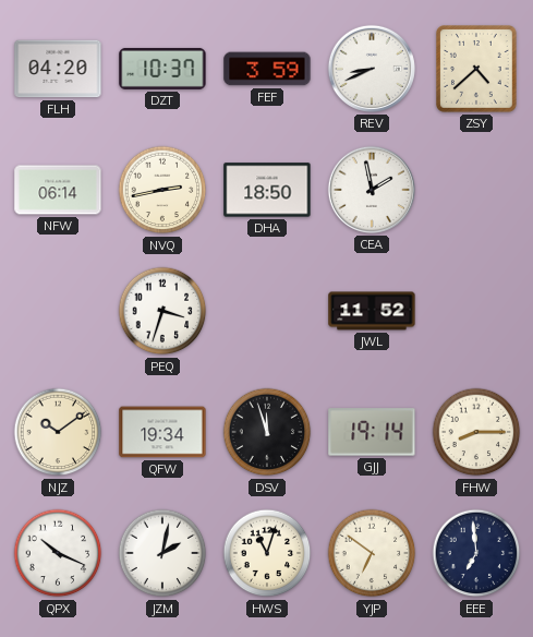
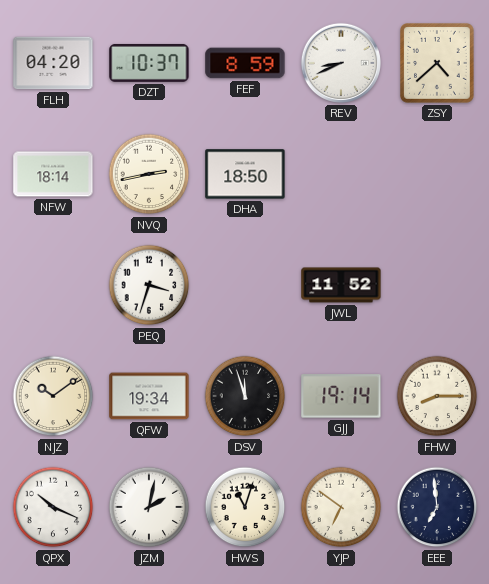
FEF: 3:59 -> 8:59
NFW: 06:14 -> 18:14
CEA: 1:58 -> none
